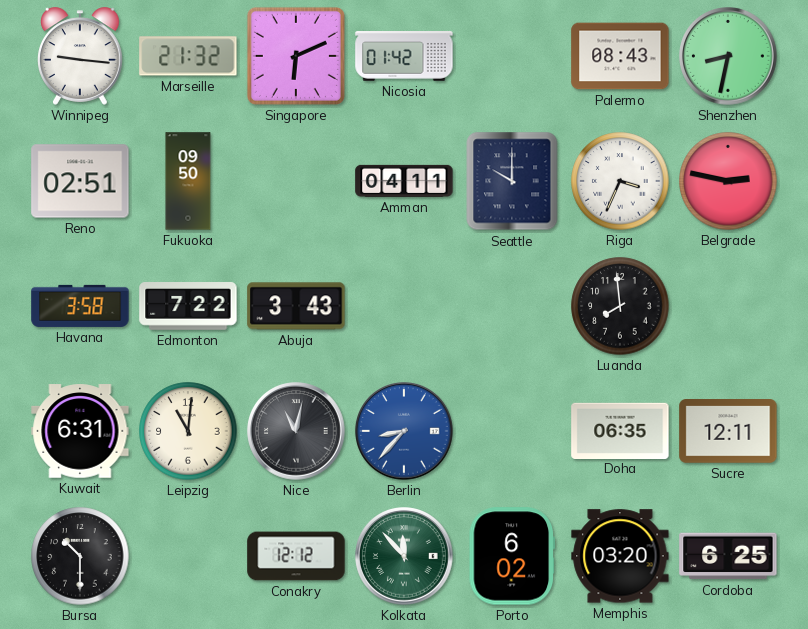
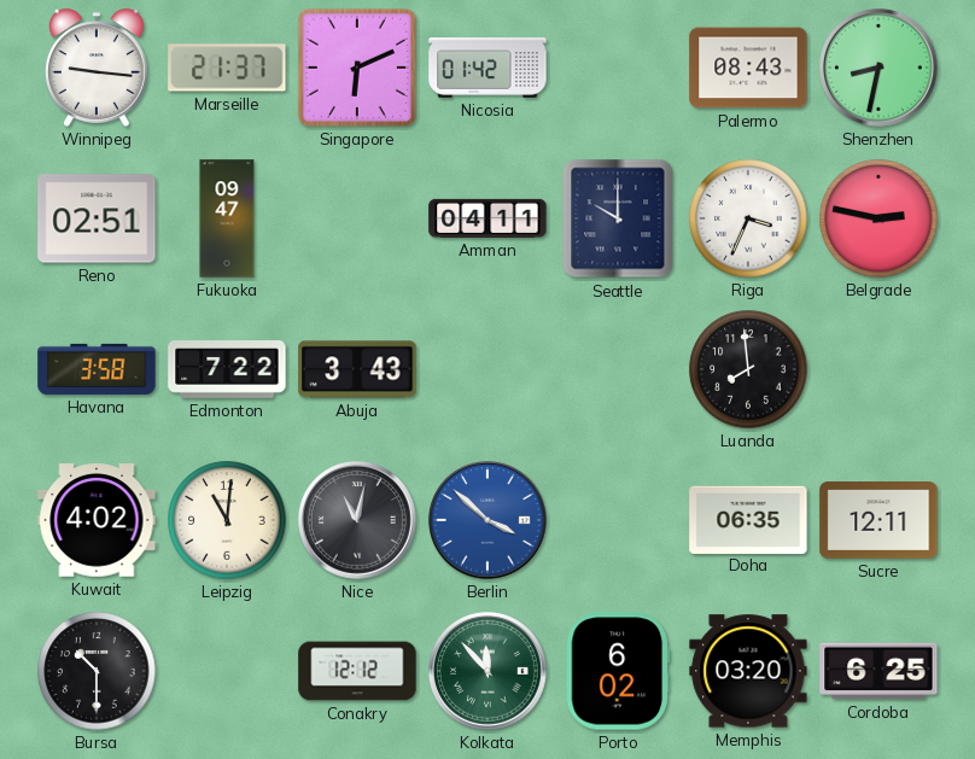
Marseille: 21:32 -> 21:37
Fukuoka: 09:50 -> 09:47
Kuwait: 6:31 -> 4:02
Berlin: 8:37 -> 3:52
